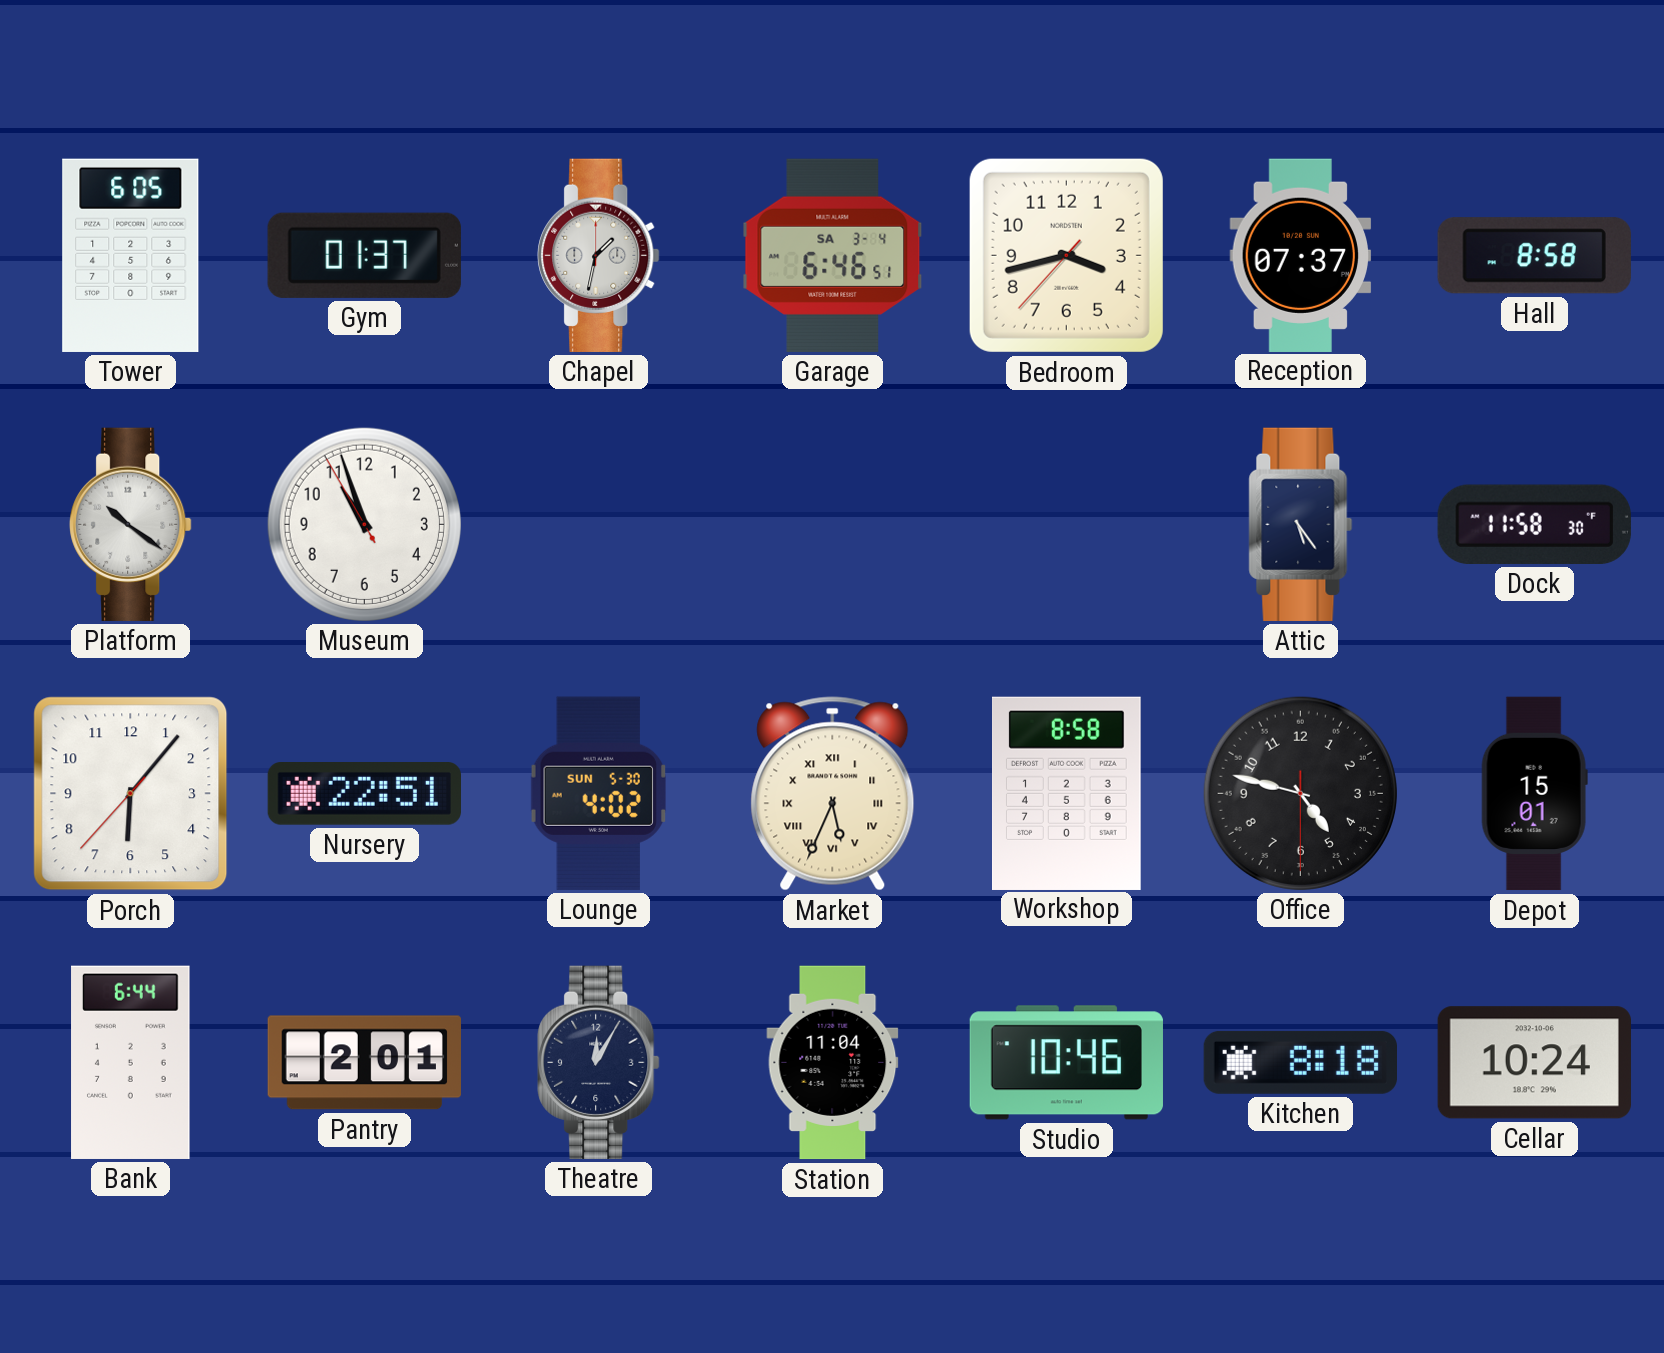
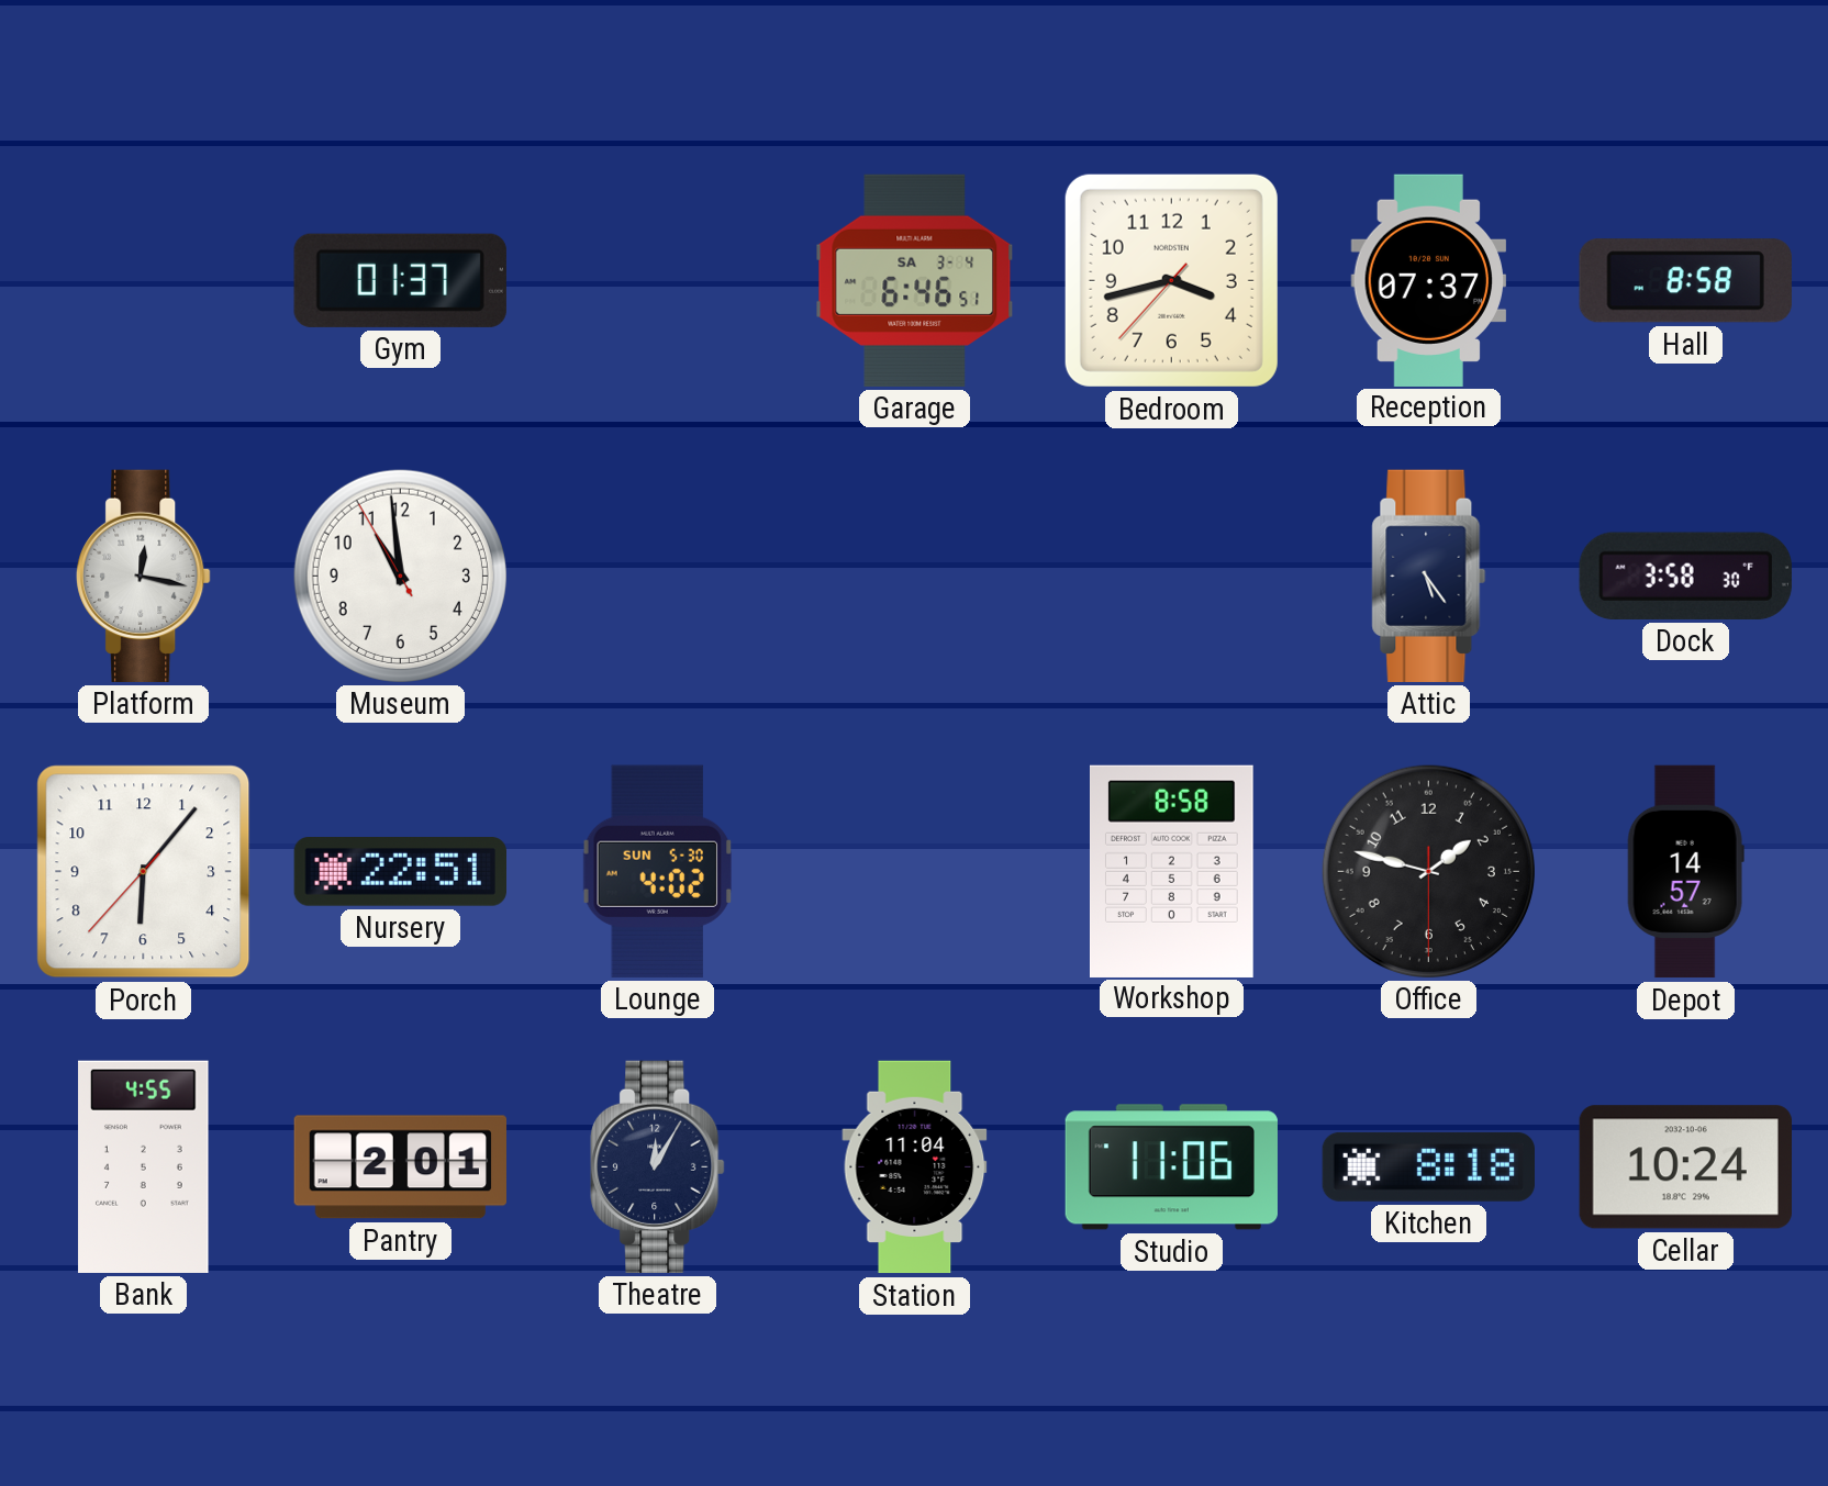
Tower: 6:05 -> none
Chapel: 1:32 -> none
Platform: 10:21 -> 12:17
Museum: 10:56 -> 10:58
Dock: 11:58 -> 3:58
Market: 5:34 -> none
Office: 4:47 -> 1:47
Depot: 15:01 -> 14:57
Bank: 6:44 -> 4:55
Studio: 10:46 -> 11:06
